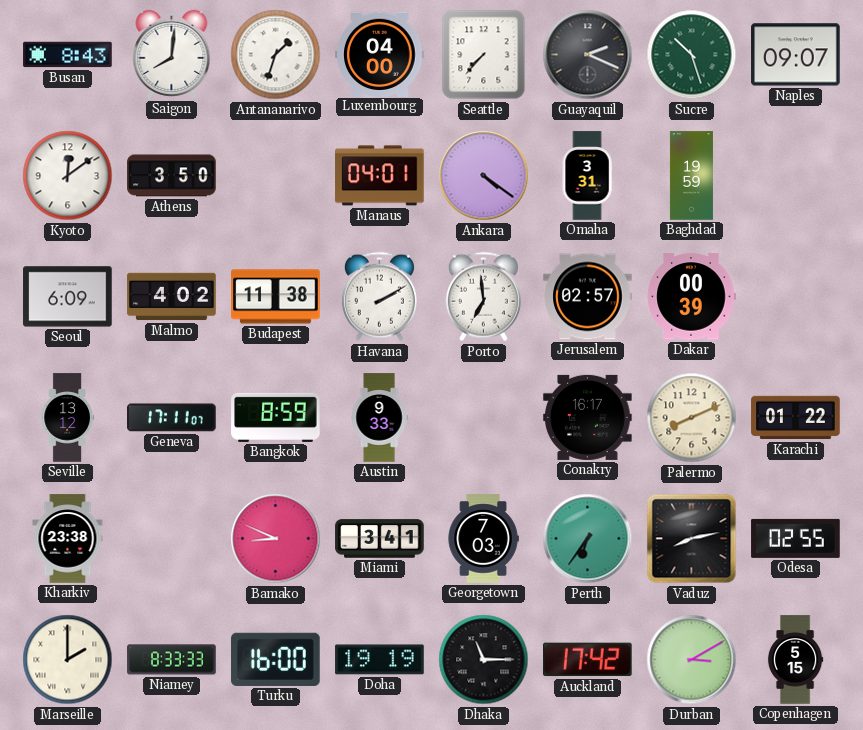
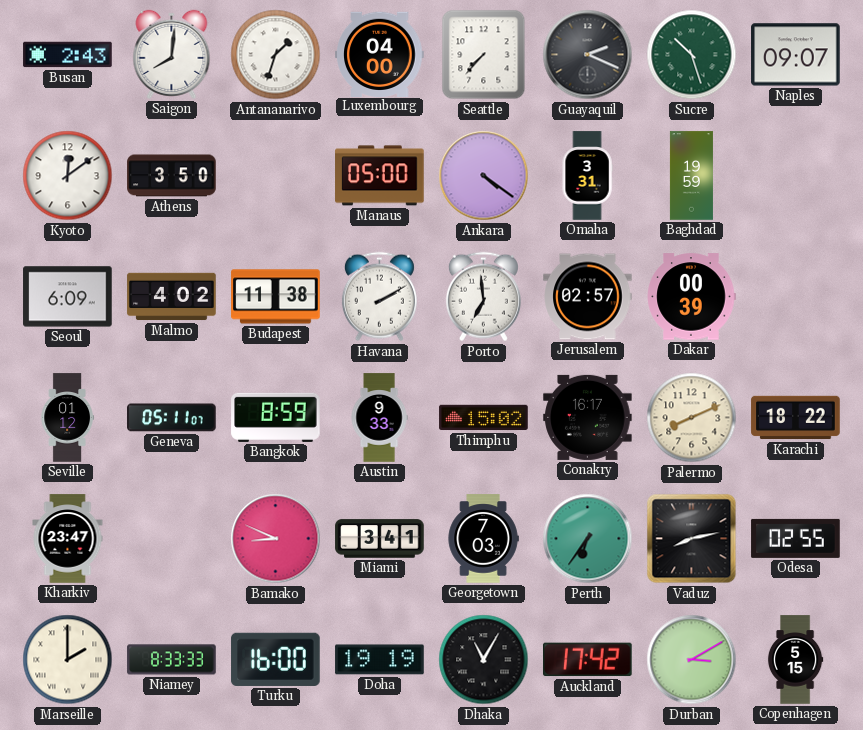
Busan: 8:43 -> 2:43
Manaus: 04:01 -> 05:00
Seville: 13:12 -> 01:12
Geneva: 17:11 -> 05:11
Thimphu: none -> 15:02
Karachi: 01:22 -> 18:22
Kharkiv: 23:38 -> 23:47
Dhaka: 11:15 -> 11:05
